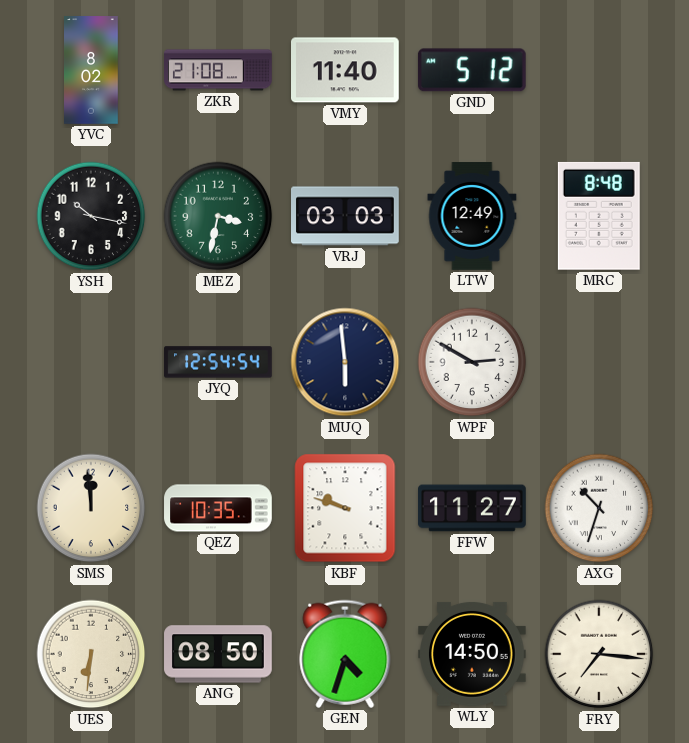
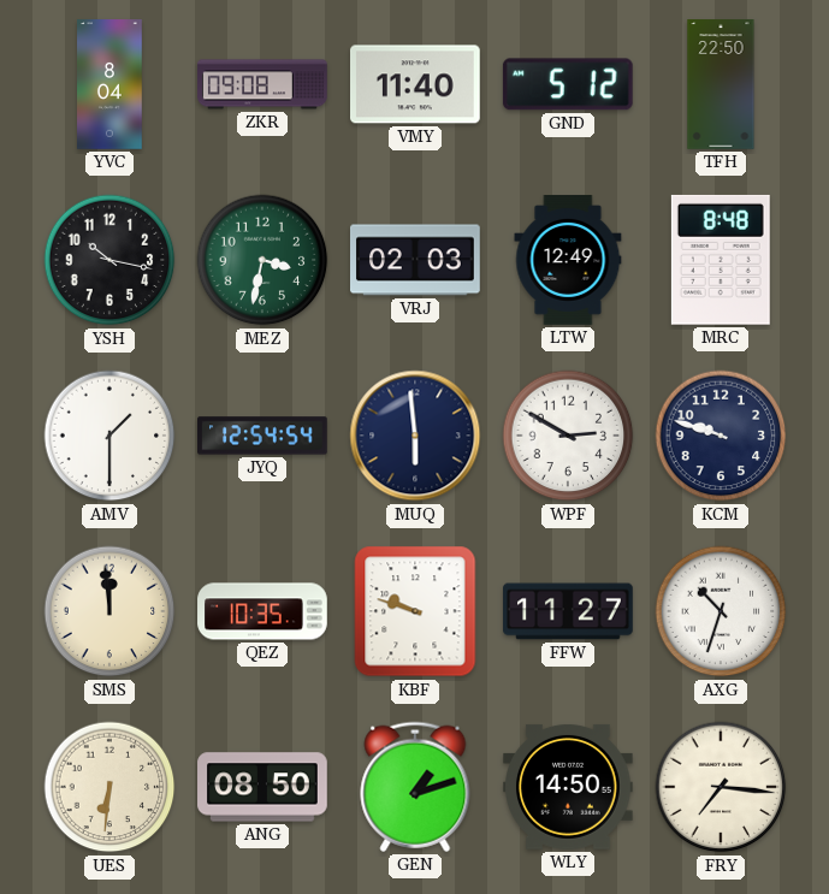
YVC: 8:02 -> 8:04
ZKR: 21:08 -> 09:08
TFH: none -> 22:50
VRJ: 03:03 -> 02:03
AMV: none -> 1:30
KCM: none -> 9:48
GEN: 4:33 -> 1:12
